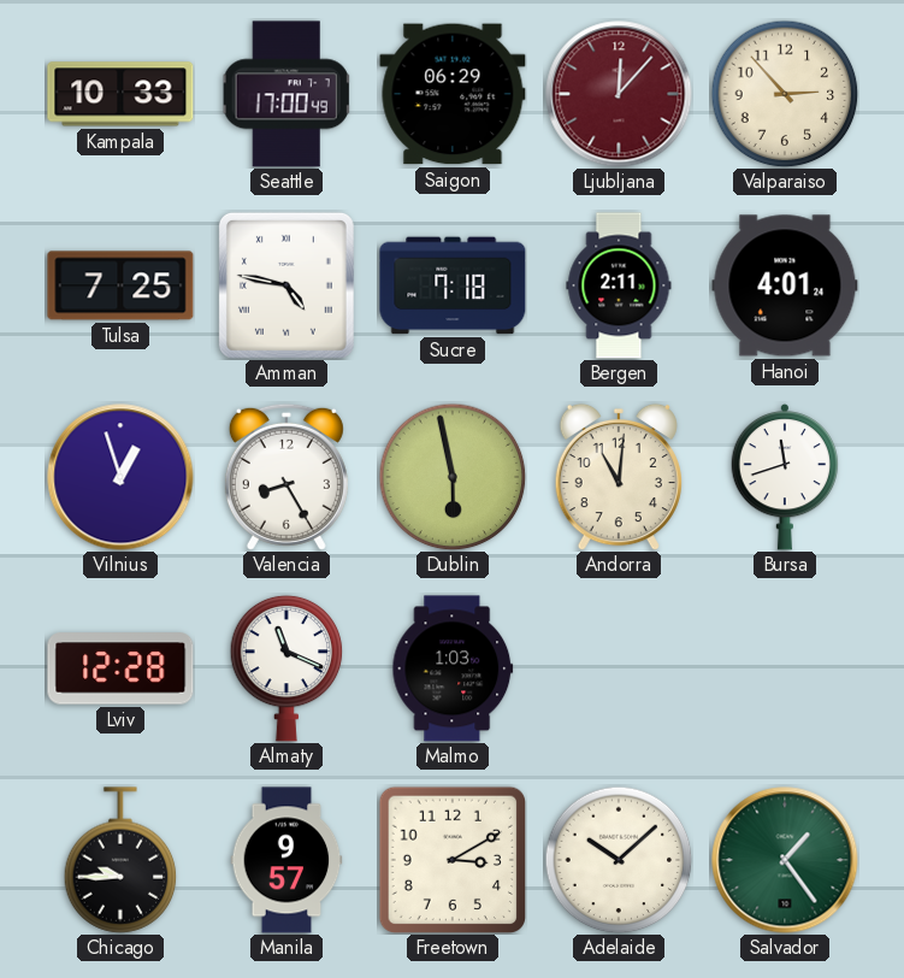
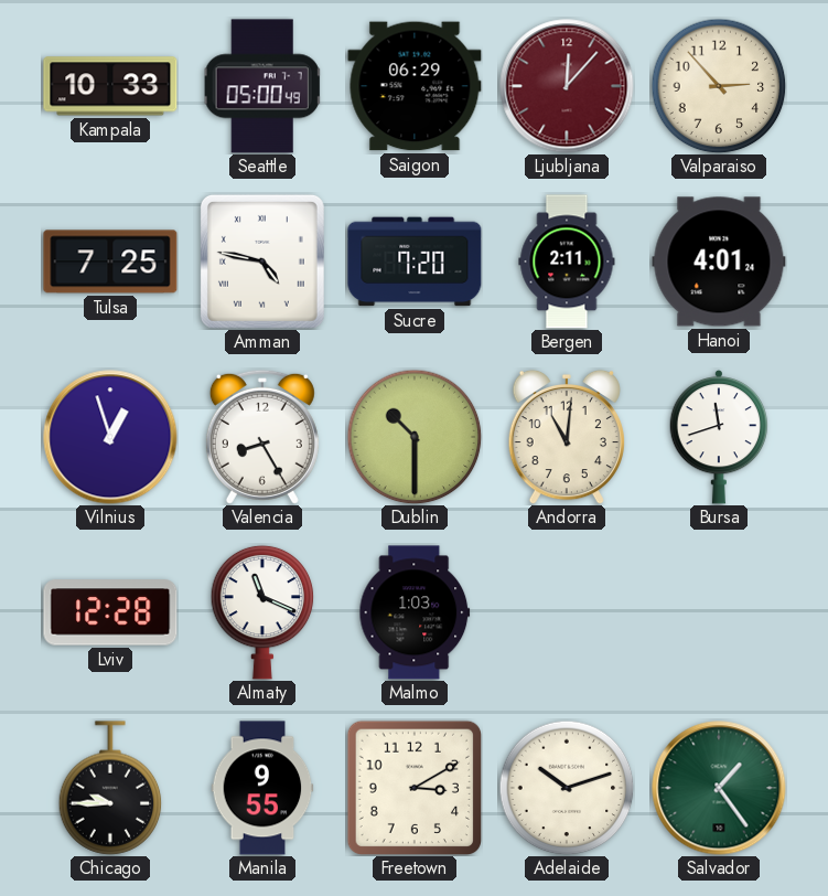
Seattle: 17:00 -> 05:00
Sucre: 7:18 -> 7:20
Dublin: 5:58 -> 10:30
Manila: 9:57 -> 9:55
Adelaide: 10:08 -> 10:12
